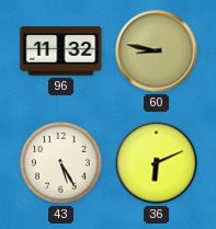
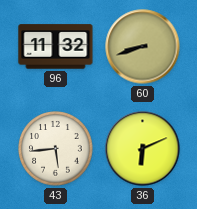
60: 8:47 -> 8:42
43: 5:25 -> 5:44
